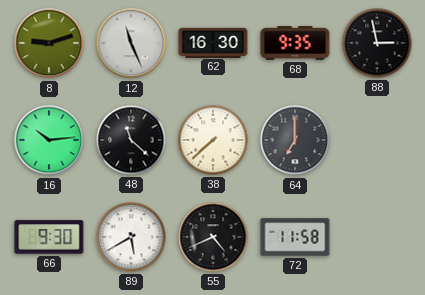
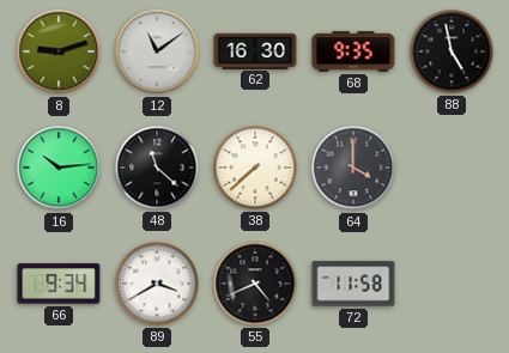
12: 11:26 -> 11:09
88: 2:58 -> 4:58
64: 7:00 -> 4:00
66: 9:30 -> 9:34
89: 5:40 -> 3:40
